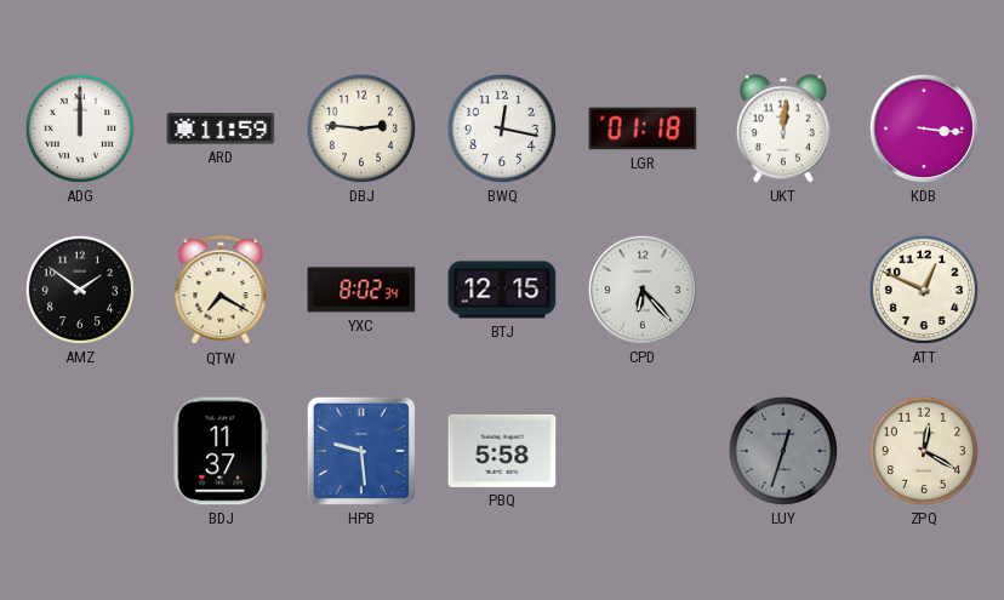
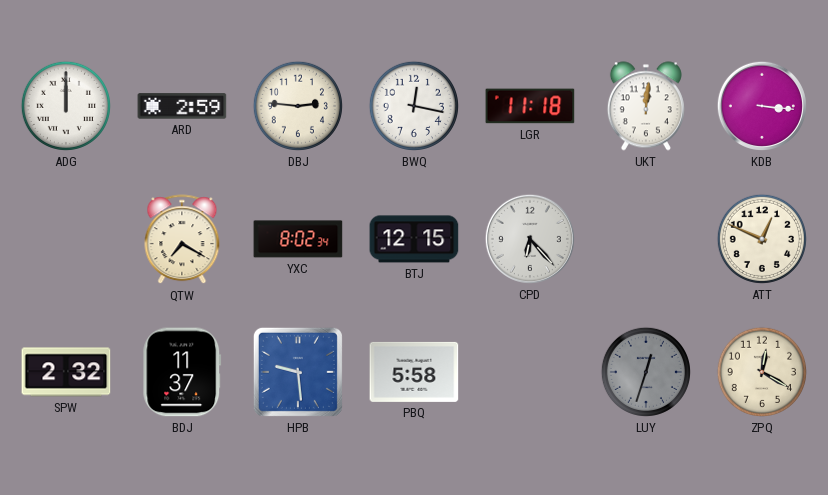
ARD: 11:59 -> 2:59
LGR: 01:18 -> 11:18
AMZ: 1:51 -> none
SPW: none -> 2:32
